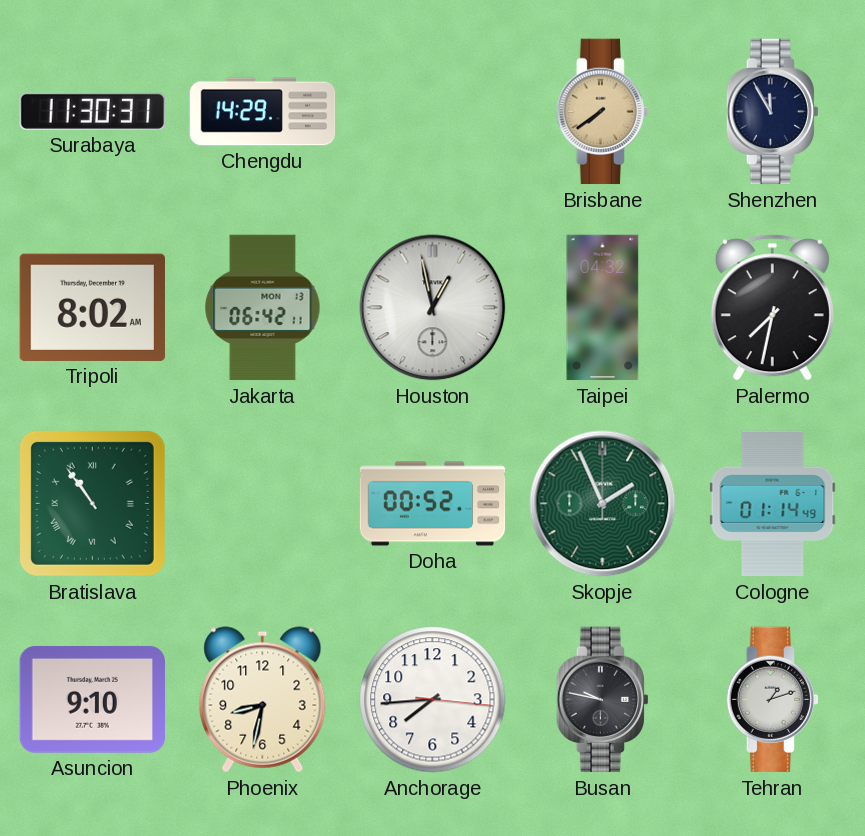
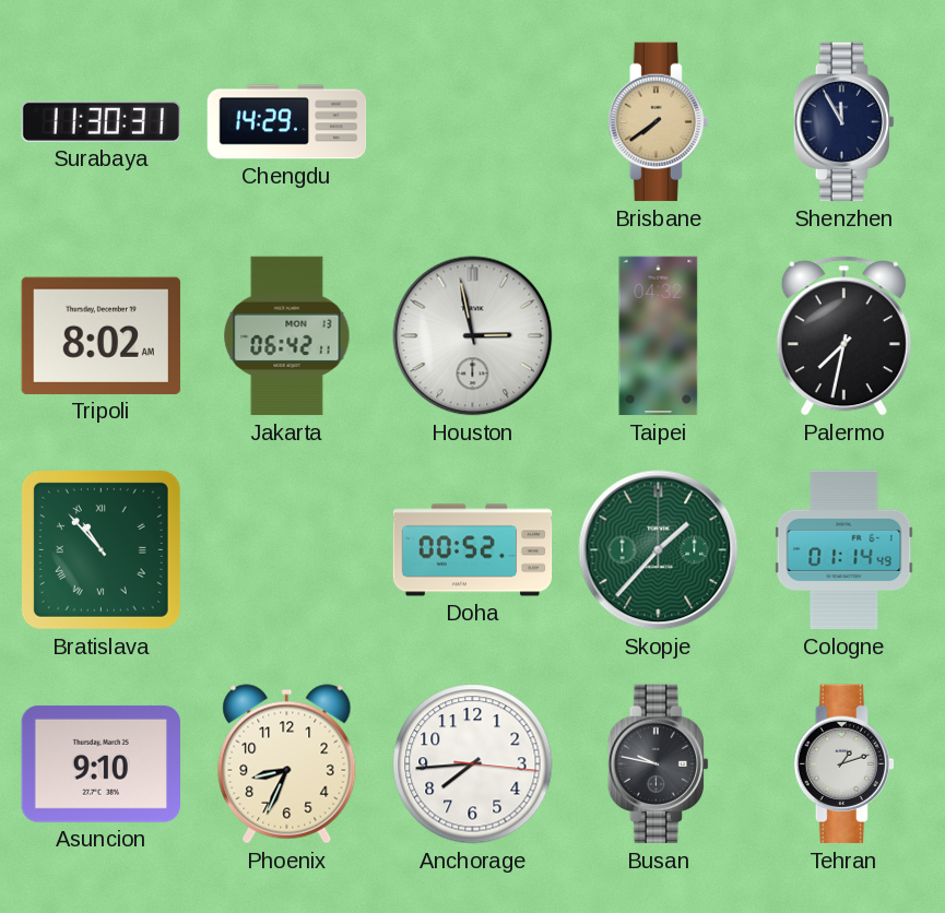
Houston: 12:58 -> 2:58
Bratislava: 10:54 -> 10:53
Skopje: 1:56 -> 1:37
Phoenix: 8:32 -> 8:34
